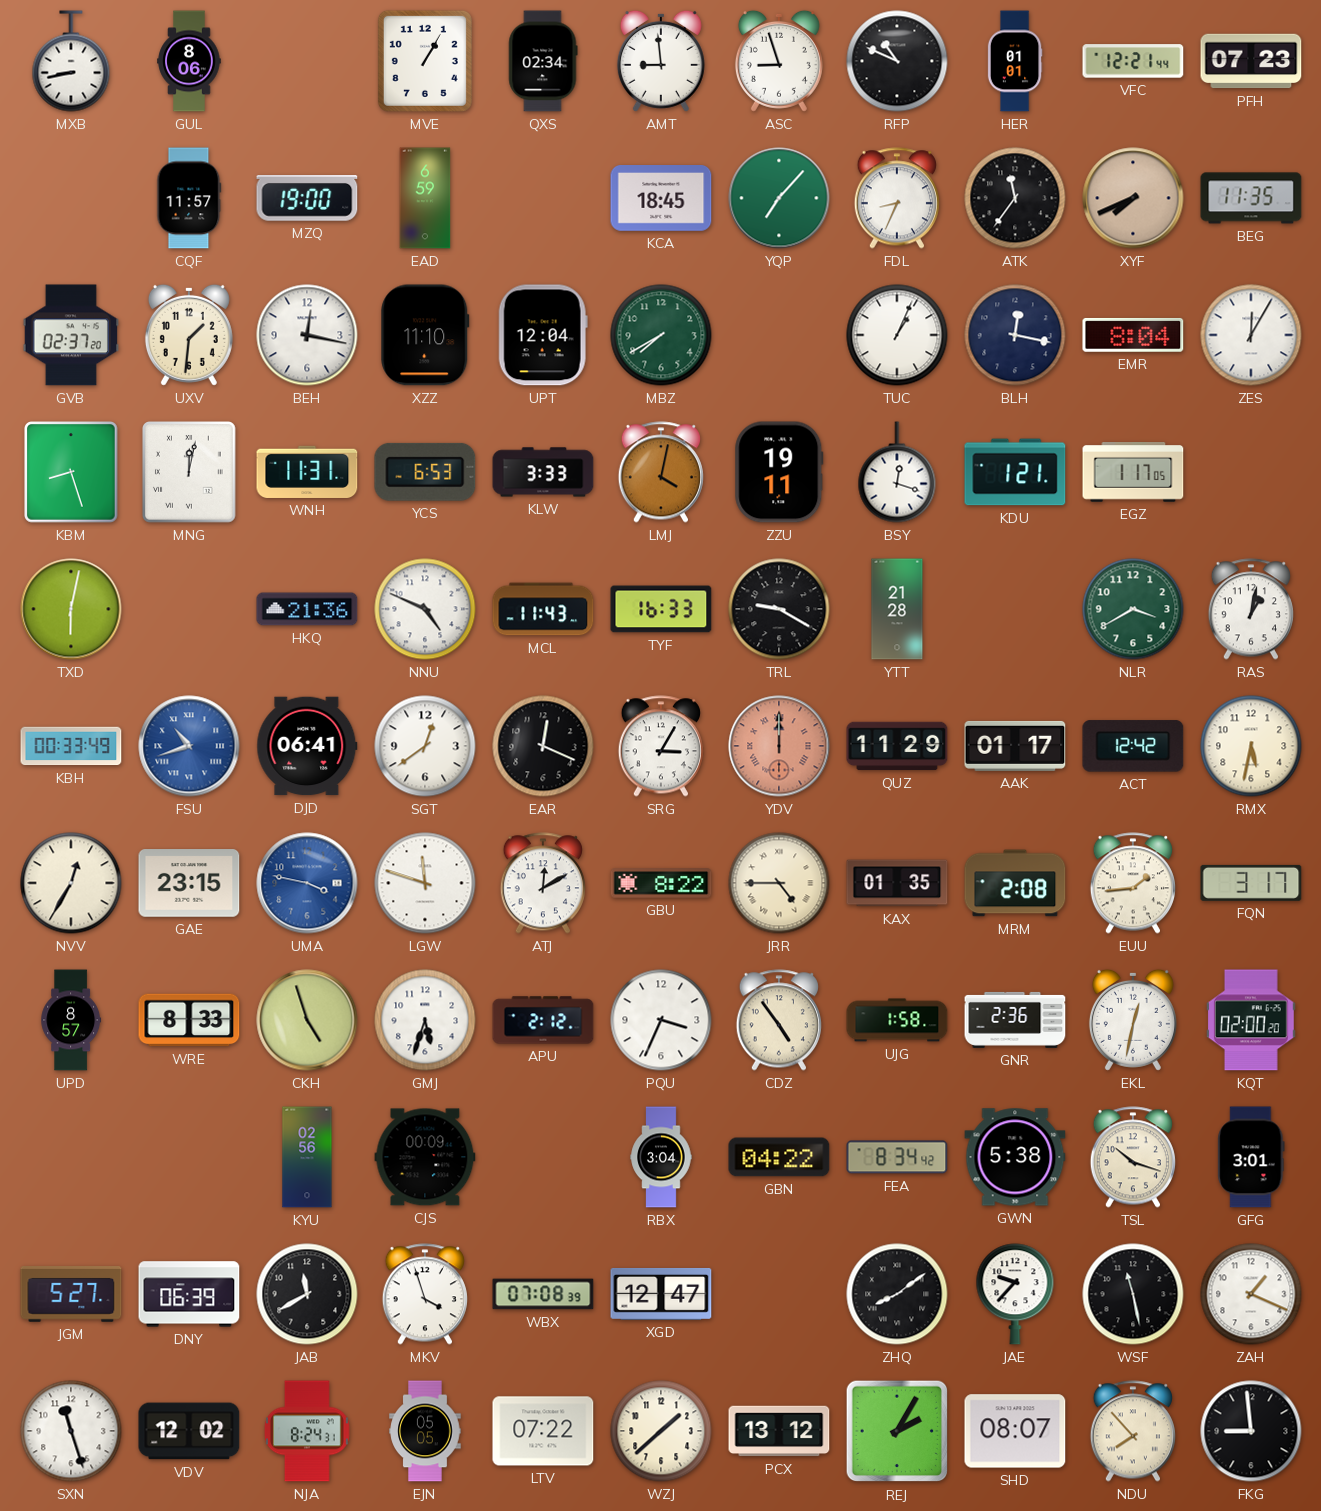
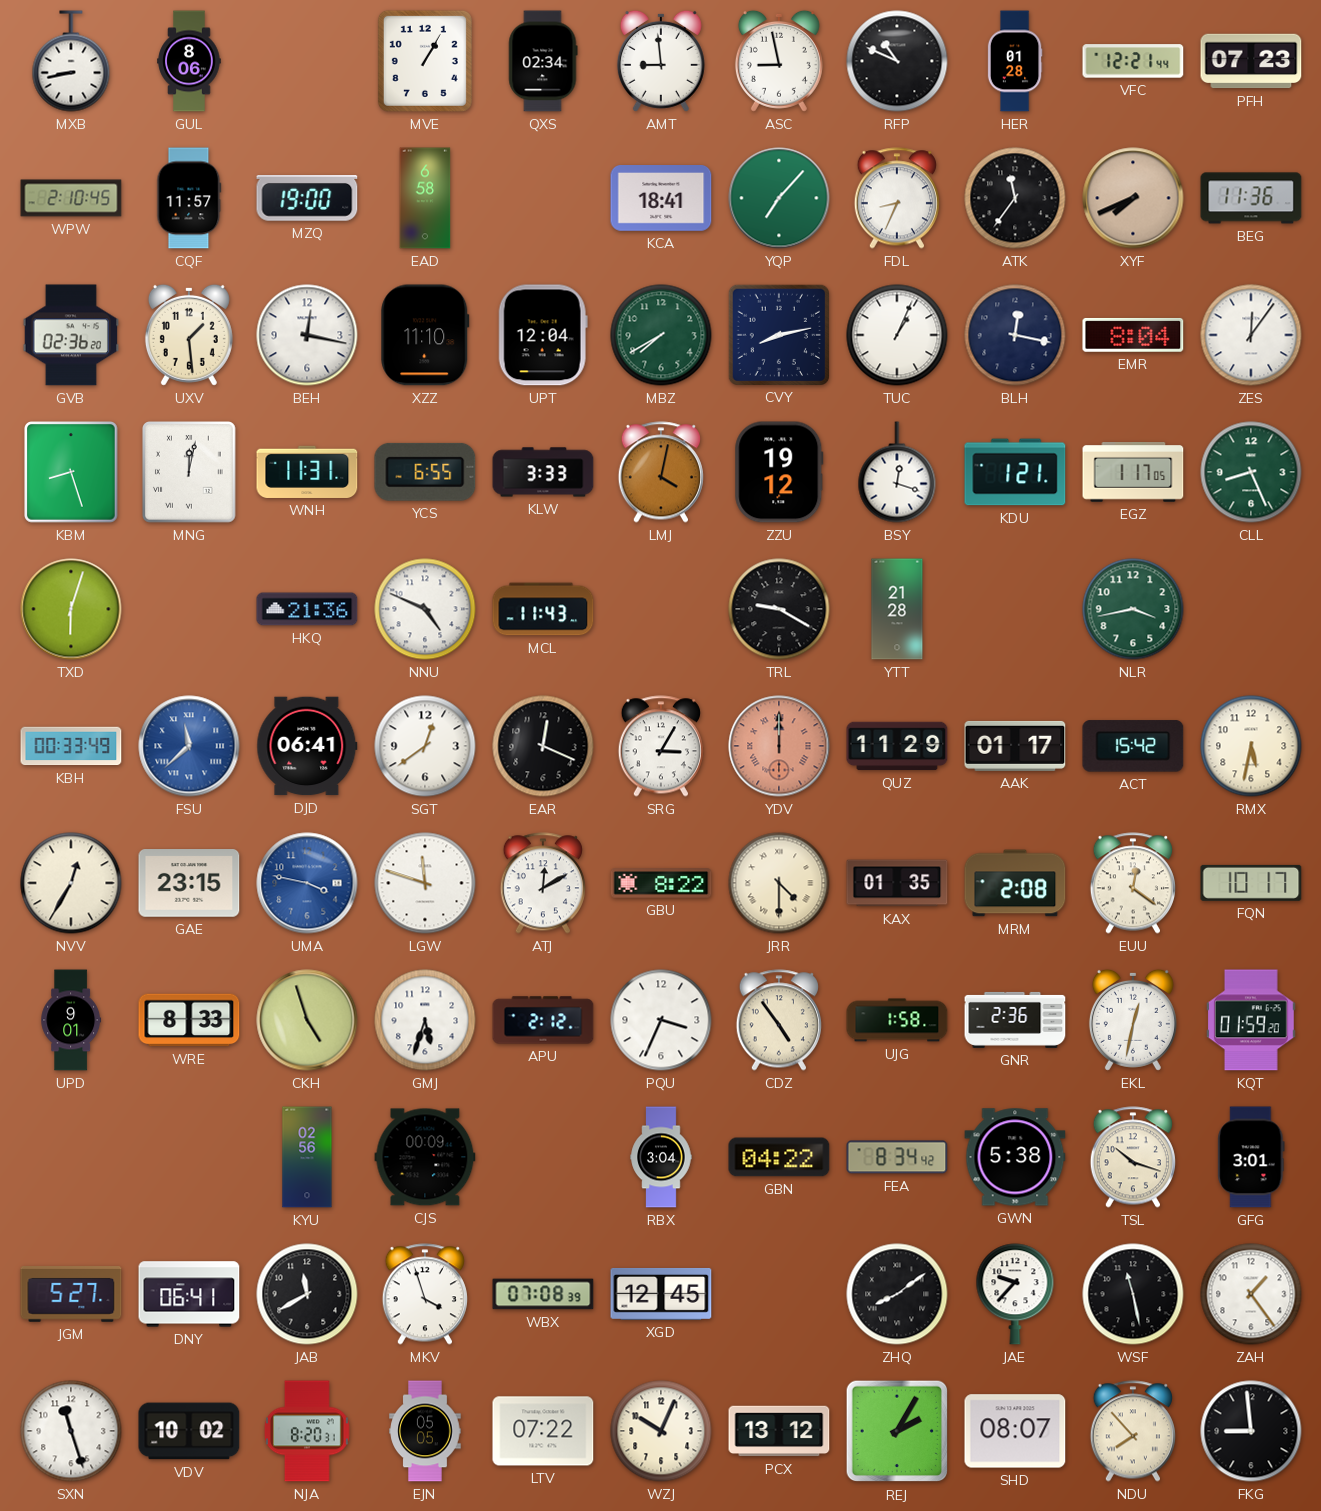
ASC: 8:57 -> 8:58
HER: 01:01 -> 01:28
WPW: none -> 2:10
EAD: 6:59 -> 6:58
KCA: 18:45 -> 18:41
BEG: 11:35 -> 11:36
GVB: 02:37 -> 02:36
UXV: 1:31 -> 1:29
CVY: none -> 8:13
ZES: 12:05 -> 12:06
YCS: 6:53 -> 6:55
ZZU: 19:11 -> 19:12
CLL: none -> 8:26
TXD: 6:02 -> 6:03
TYF: 16:33 -> none
NLR: 3:40 -> 3:43
RAS: 1:02 -> none
FSU: 10:42 -> 11:38
ACT: 12:42 -> 15:42
JRR: 4:45 -> 4:30
EUU: 1:44 -> 12:21
FQN: 3:17 -> 10:17
UPD: 8:57 -> 9:01
KQT: 02:00 -> 01:59
DNY: 06:39 -> 06:41
XGD: 12:47 -> 12:45
ZAH: 1:19 -> 1:24
VDV: 12:02 -> 10:02
NJA: 8:24 -> 8:20
WZJ: 1:38 -> 10:04
